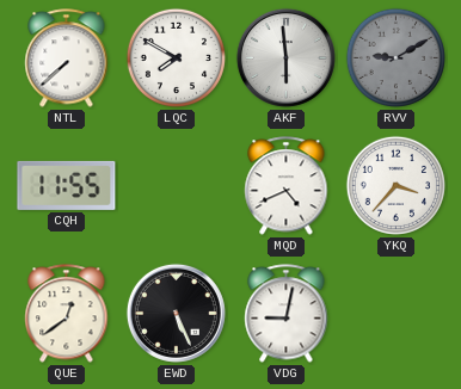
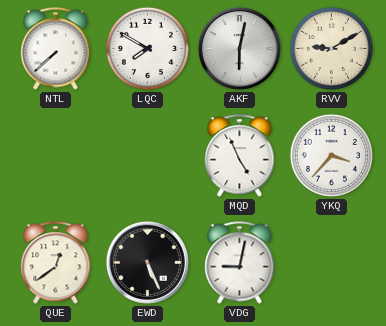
AKF: 5:59 -> 6:02
RVV dial: grey -> cream
CQH: 11:55 -> none
MQD: 4:41 -> 4:56
